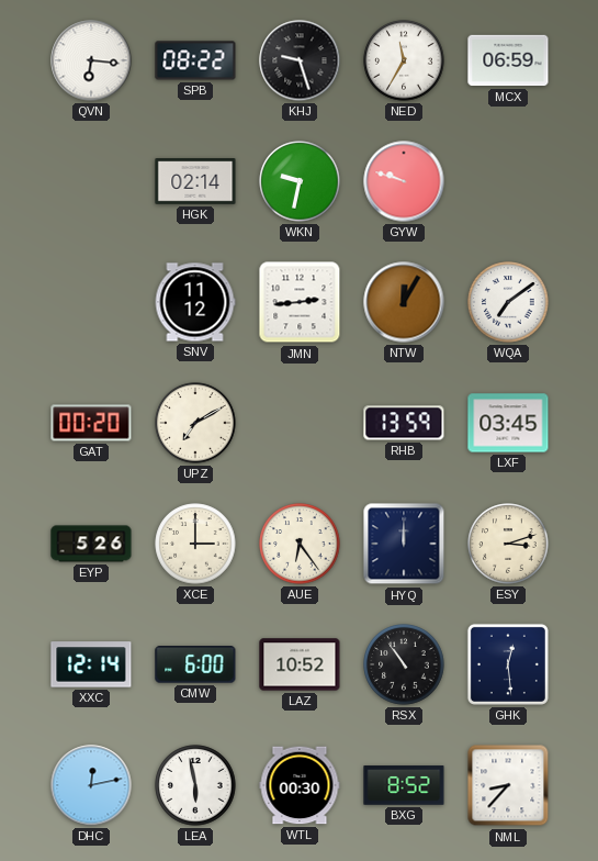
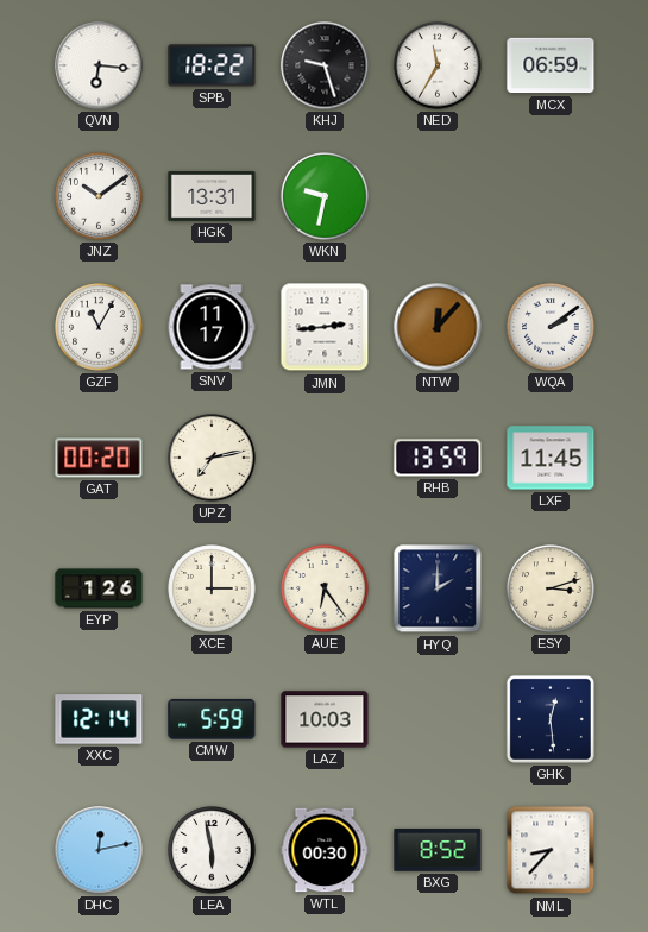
SPB: 08:22 -> 18:22
JNZ: none -> 10:09
HGK: 02:14 -> 13:31
GYW: 9:48 -> none
GZF: none -> 11:05
SNV: 11:12 -> 11:17
NTW: 12:05 -> 12:07
WQA: 7:09 -> 2:09
UPZ: 7:10 -> 7:13
LXF: 03:45 -> 11:45
EYP: 5:26 -> 1:26
HYQ: 12:00 -> 2:00
CMW: 6:00 -> 5:59
LAZ: 10:52 -> 10:03
RSX: 10:54 -> none
